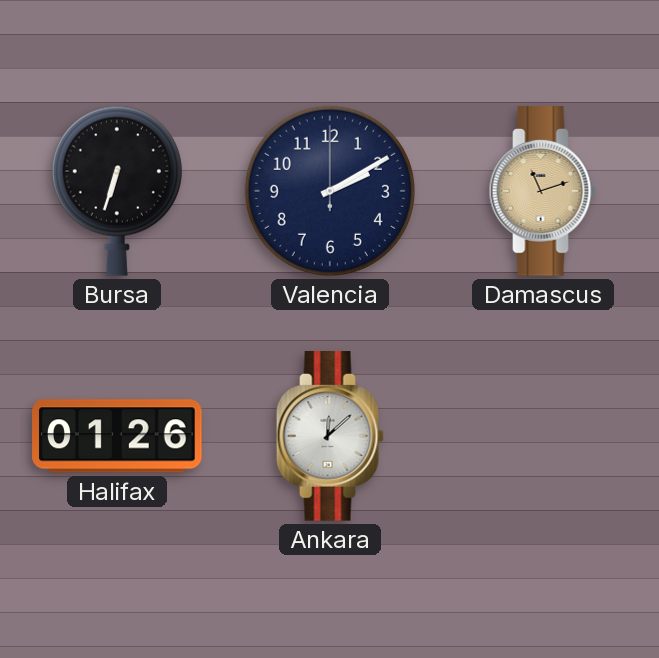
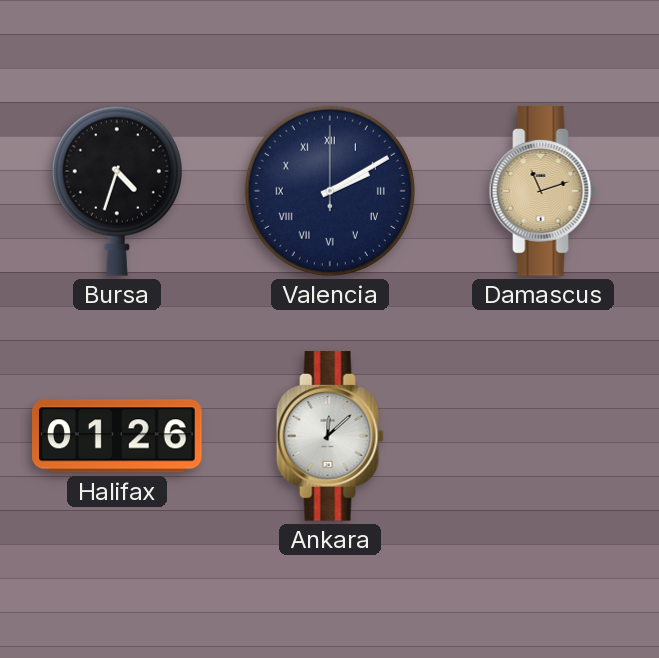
Bursa: 6:33 -> 4:33
Valencia numerals: Arabic -> Roman
